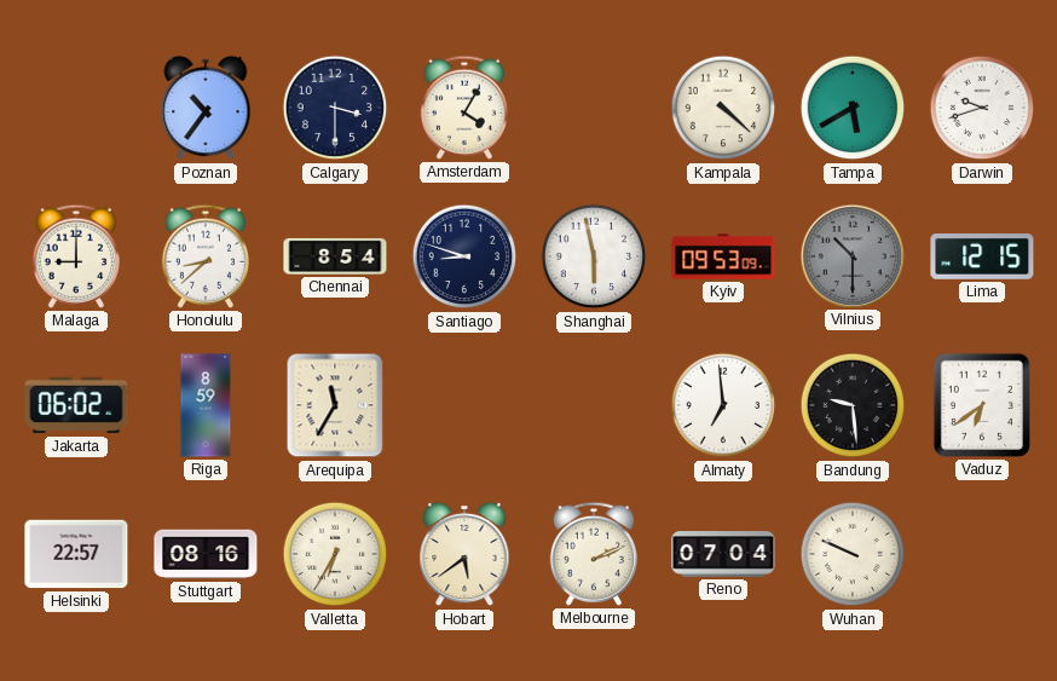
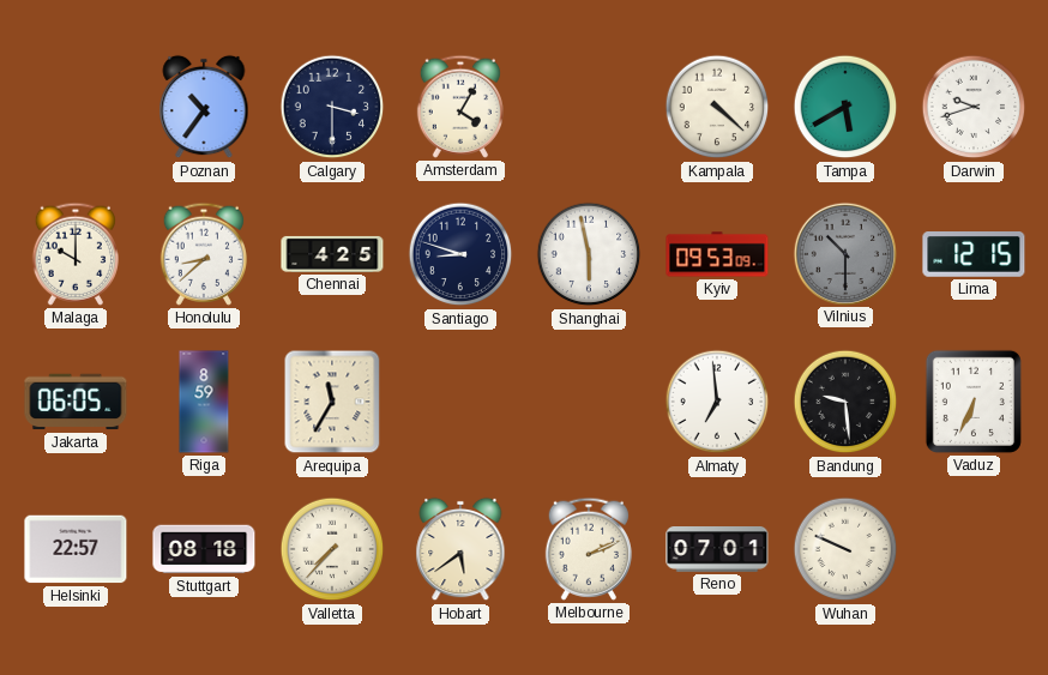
Malaga: 9:00 -> 10:00
Chennai: 8:54 -> 4:25
Jakarta: 06:02 -> 06:05
Vaduz: 6:39 -> 6:34
Stuttgart: 08:16 -> 08:18
Valletta: 6:35 -> 7:37
Reno: 07:04 -> 07:01
